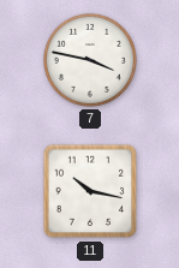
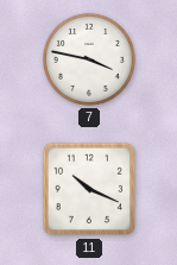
11: 10:17 -> 10:19
